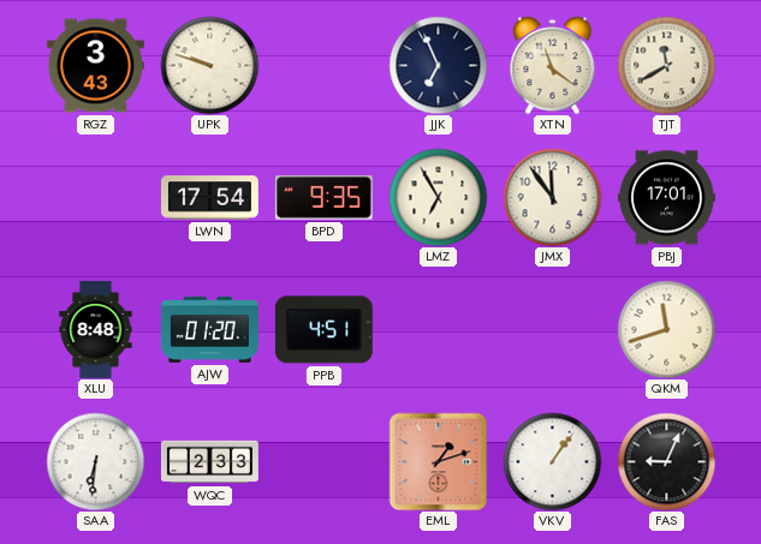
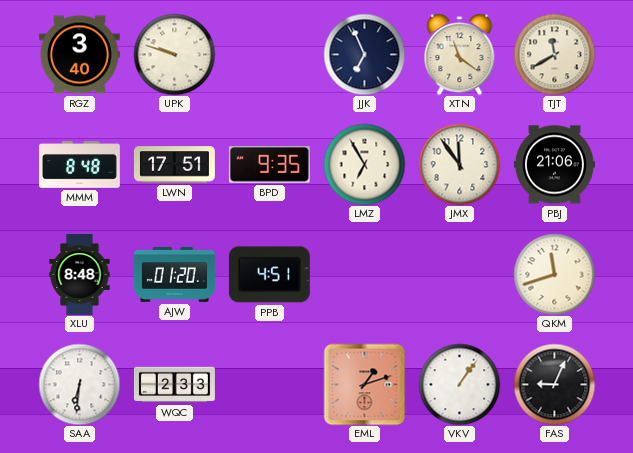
RGZ: 3:43 -> 3:40
MMM: none -> 8:48
LWN: 17:54 -> 17:51
PBJ: 17:01 -> 21:06
